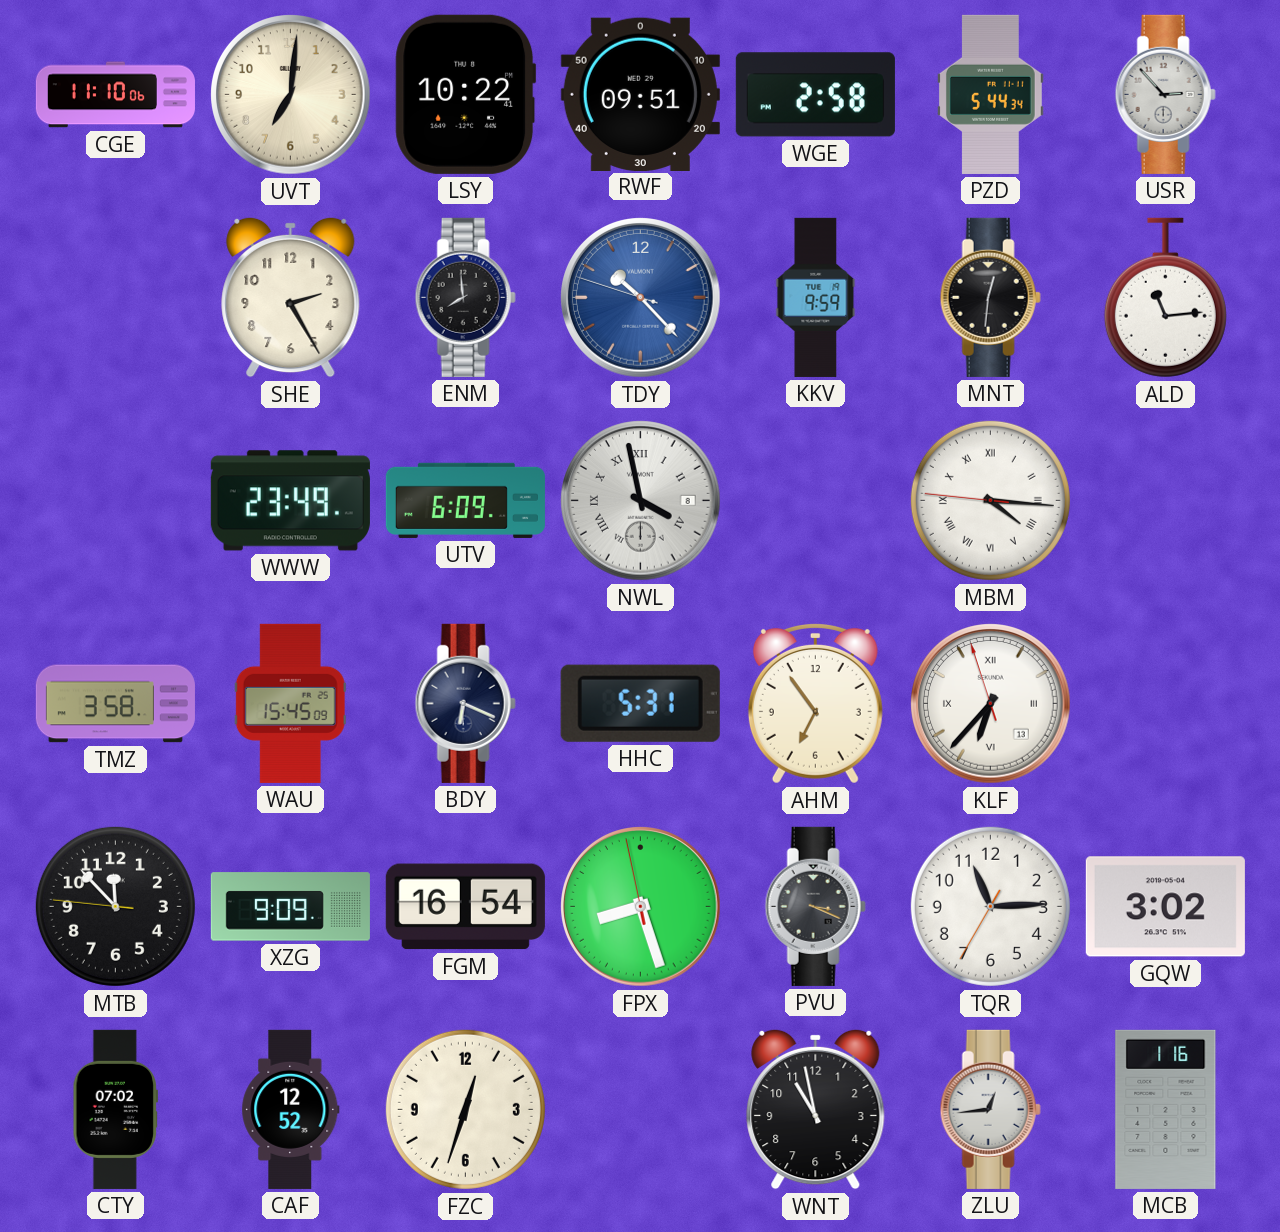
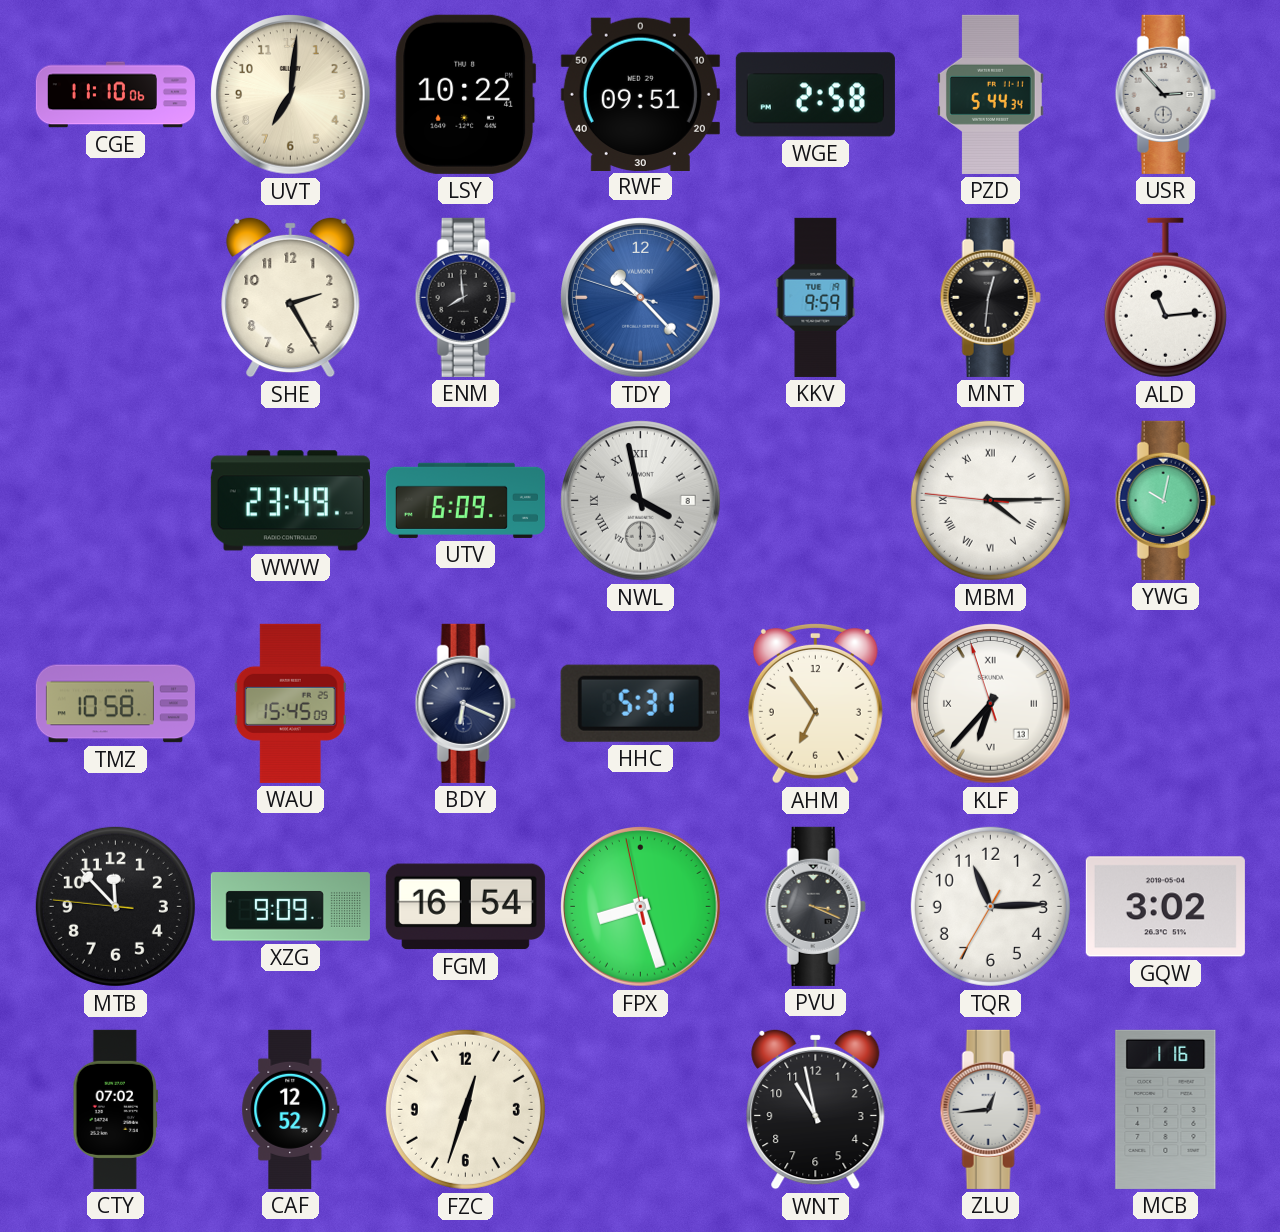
MBM: 4:15 -> 4:14
YWG: none -> 10:02
TMZ: 3:58 -> 10:58
